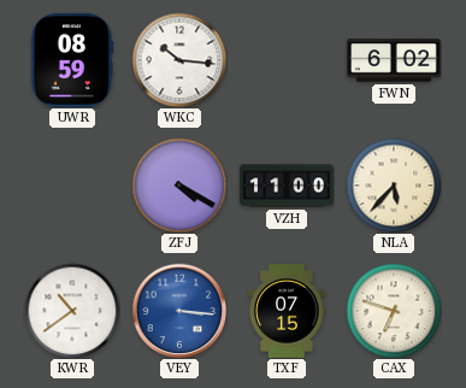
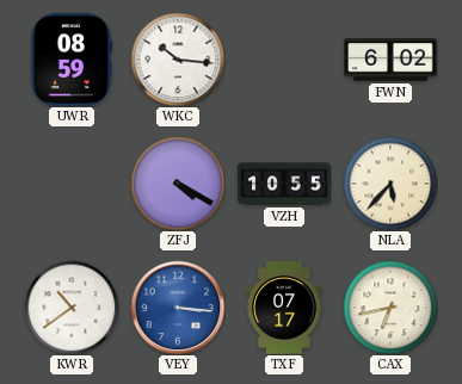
VZH: 11:00 -> 10:55
TXF: 07:15 -> 07:17
CAX: 6:48 -> 6:43
